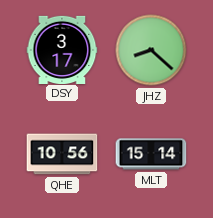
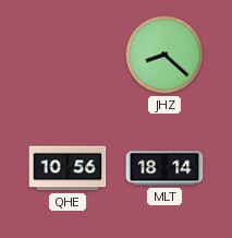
DSY: 3:17 -> none
MLT: 15:14 -> 18:14
